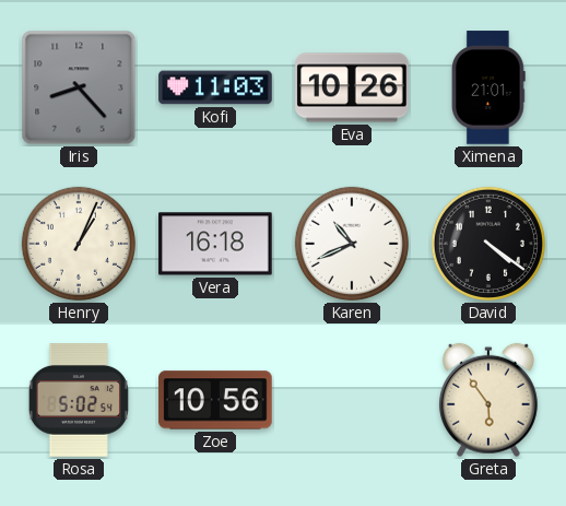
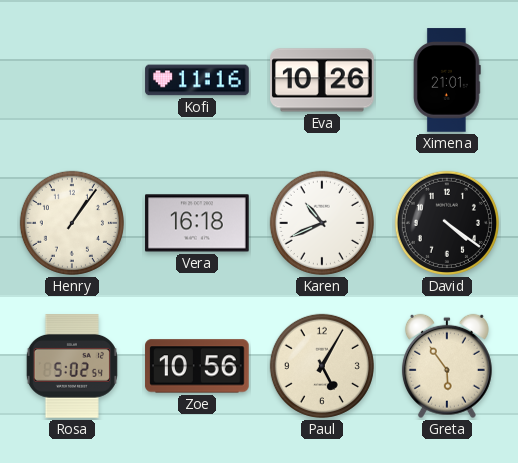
Iris: 8:23 -> none
Kofi: 11:03 -> 11:16
Henry: 1:04 -> 1:06
Paul: none -> 5:05
